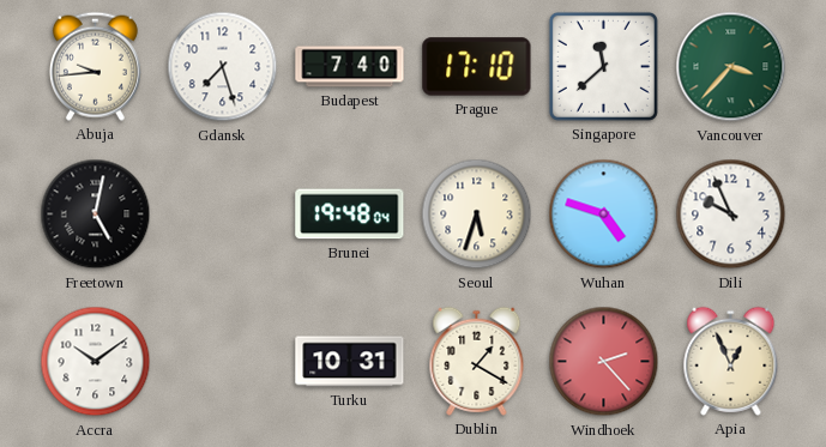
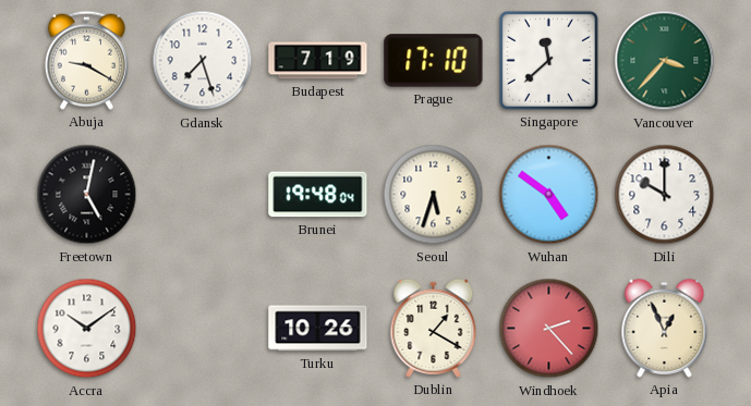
Abuja: 9:44 -> 9:20
Budapest: 7:40 -> 7:19
Wuhan: 4:48 -> 4:51
Dili: 9:56 -> 10:00
Turku: 10:31 -> 10:26
